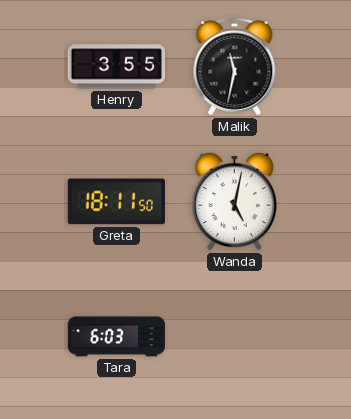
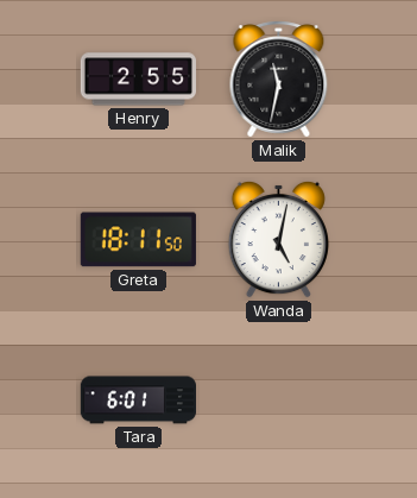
Henry: 3:55 -> 2:55
Tara: 6:03 -> 6:01
